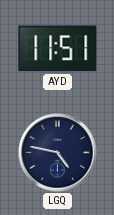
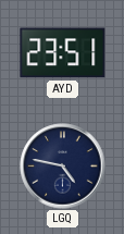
AYD: 11:51 -> 23:51
